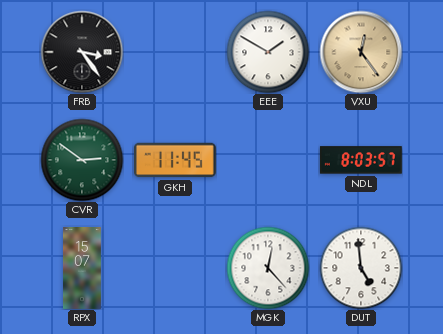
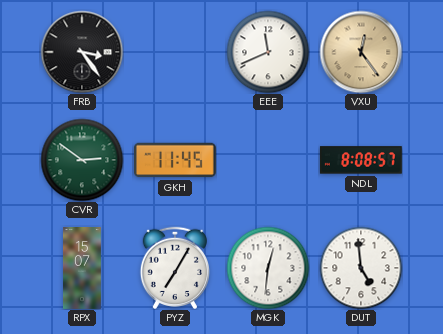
EEE: 1:50 -> 11:41
NDL: 8:03 -> 8:08
PYZ: none -> 7:05
MGK: 12:23 -> 12:31
